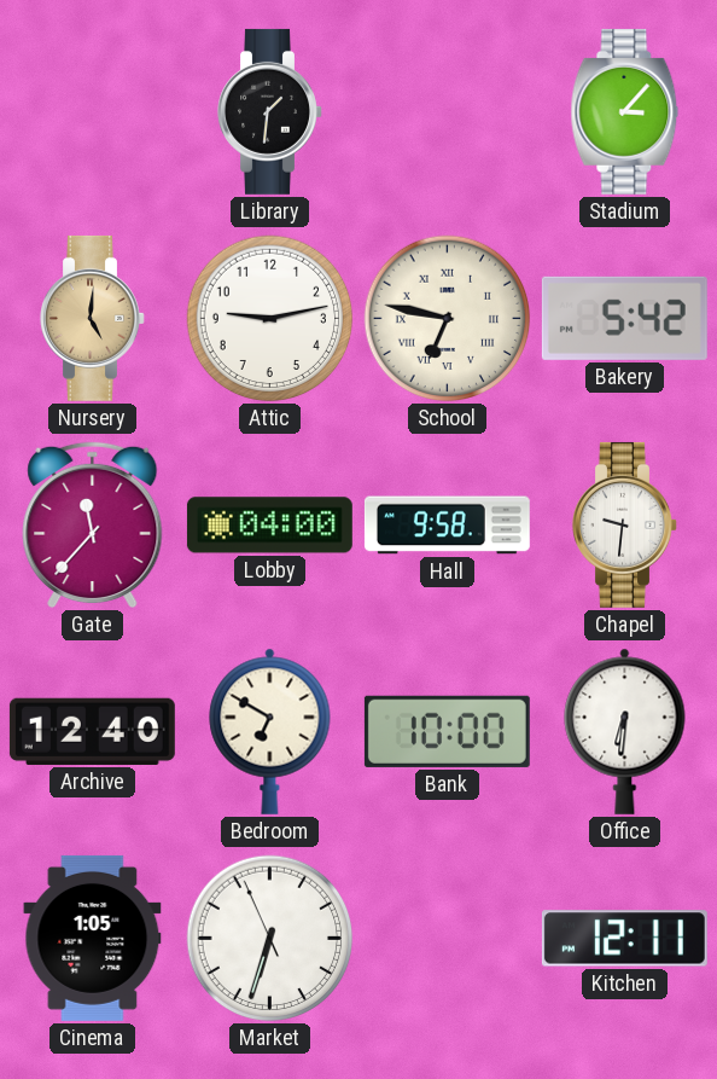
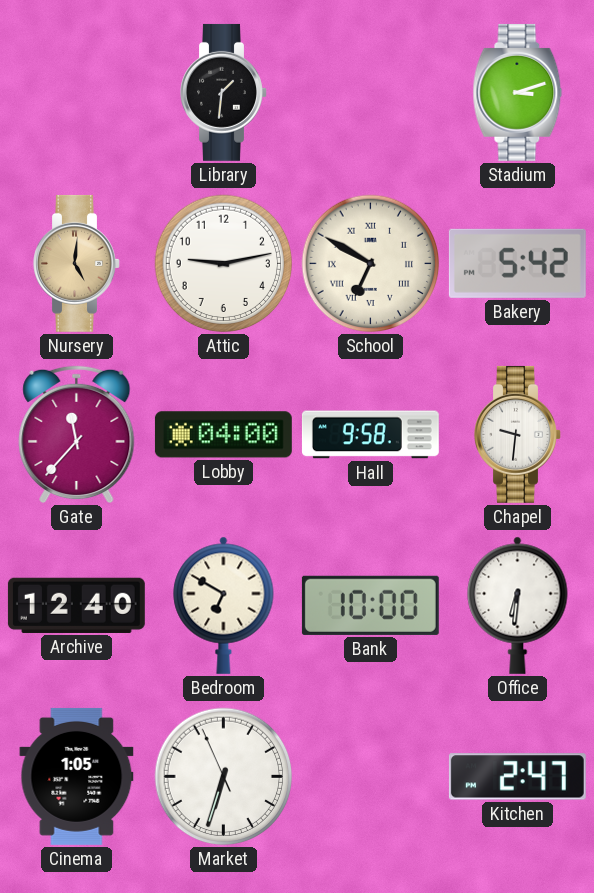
Stadium: 3:07 -> 3:12
School: 6:47 -> 6:50
Kitchen: 12:11 -> 2:47
